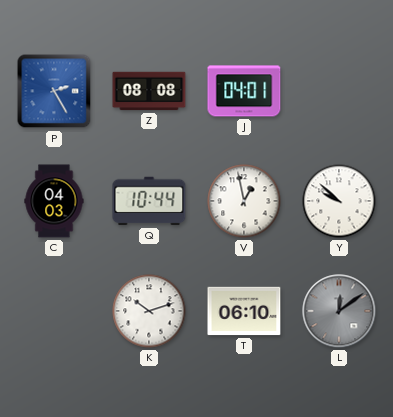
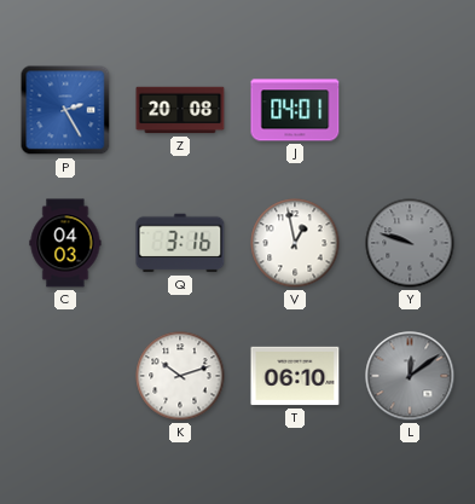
Z: 08:08 -> 20:08
Q: 10:44 -> 3:16
Y: 9:52 -> 9:48
Y dial: white -> grey
